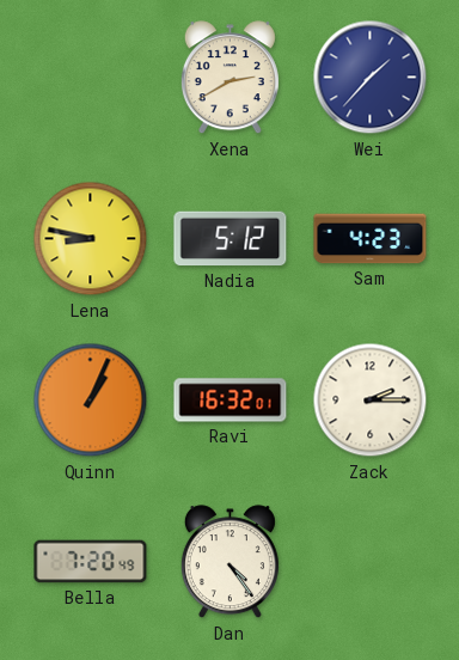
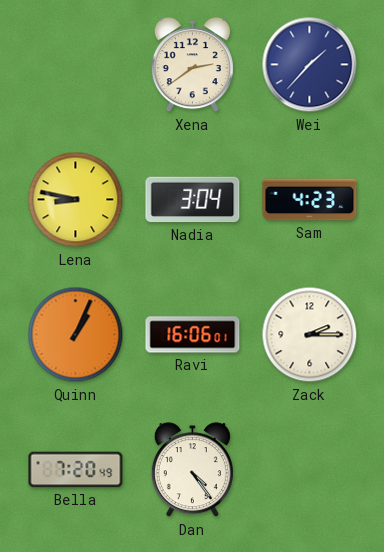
Xena: 2:40 -> 2:39
Nadia: 5:12 -> 3:04
Ravi: 16:32 -> 16:06
